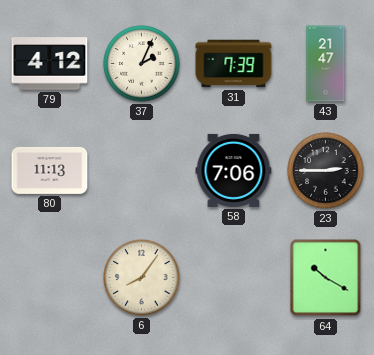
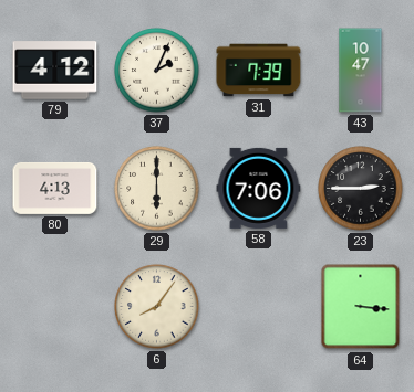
43: 21:47 -> 10:47
80: 11:13 -> 4:13
29: none -> 6:00
64: 10:20 -> 3:16
